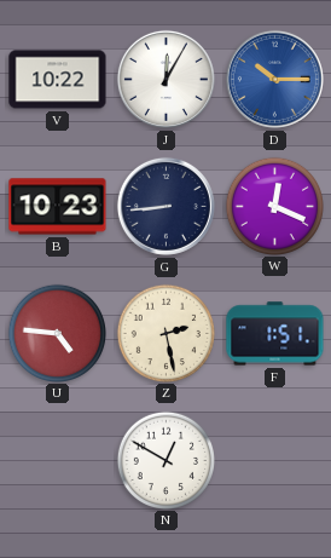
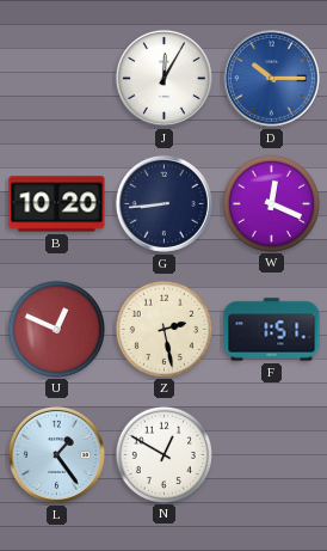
V: 10:22 -> none
B: 10:23 -> 10:20
U: 4:46 -> 12:49
L: none -> 1:24
